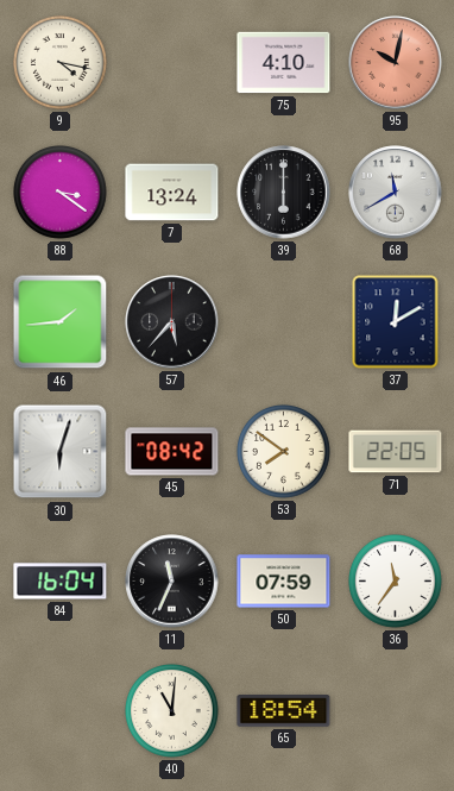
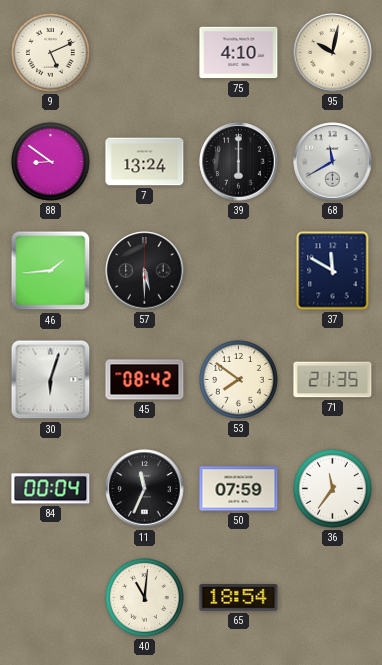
9: 4:17 -> 5:11
95 dial: salmon -> cream
88: 3:21 -> 8:51
57: 5:37 -> 5:30
37: 12:10 -> 11:50
71: 22:05 -> 21:35
84: 16:04 -> 00:04
